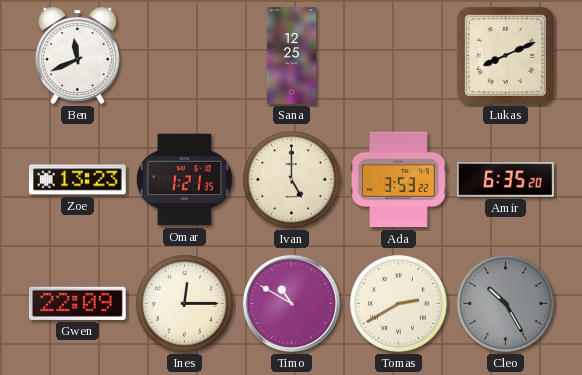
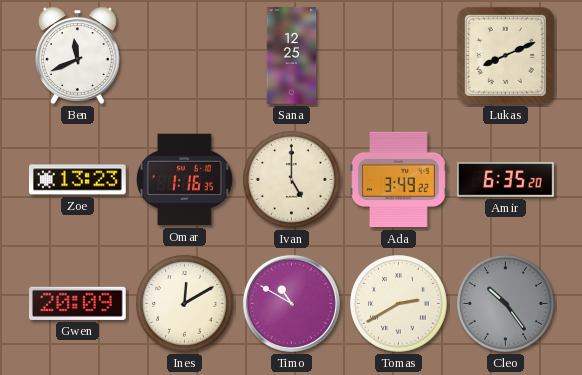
Omar: 1:21 -> 1:16
Ada: 3:53 -> 3:49
Gwen: 22:09 -> 20:09
Ines: 12:15 -> 12:10
Cleo: 10:25 -> 10:24
